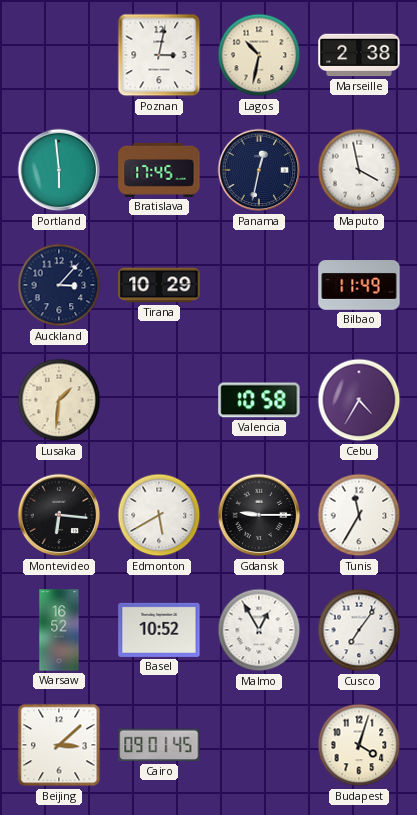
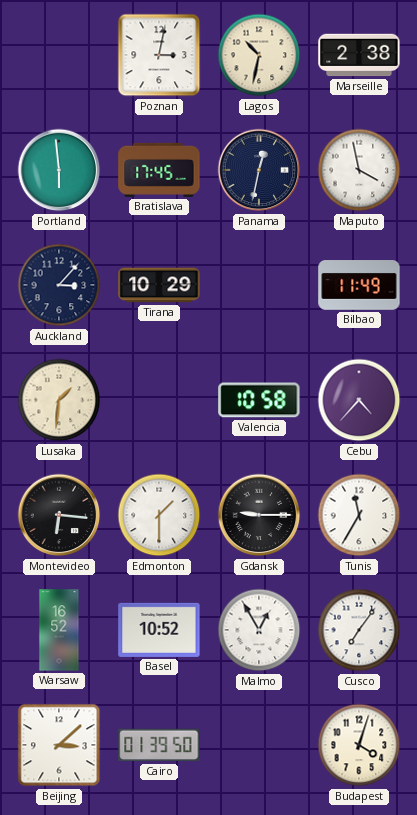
Cebu: 4:35 -> 4:37
Edmonton: 5:40 -> 1:30
Cairo: 09:01 -> 01:39
